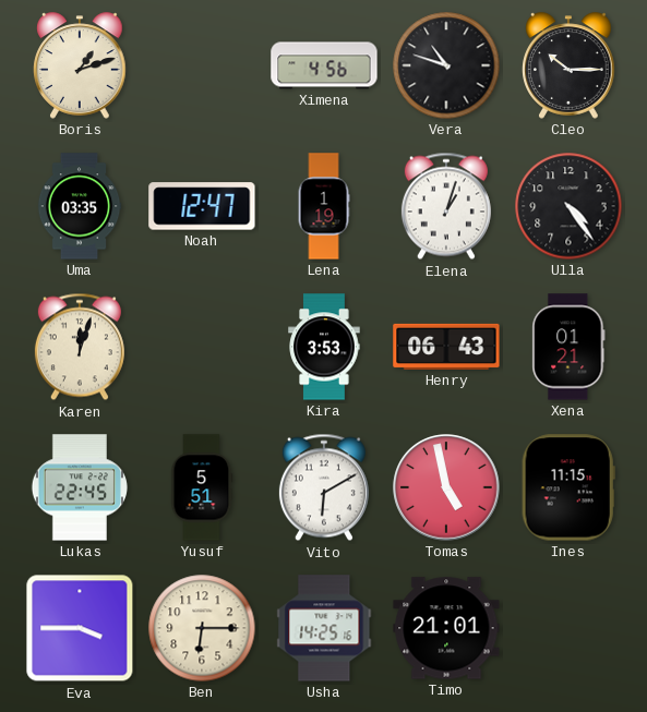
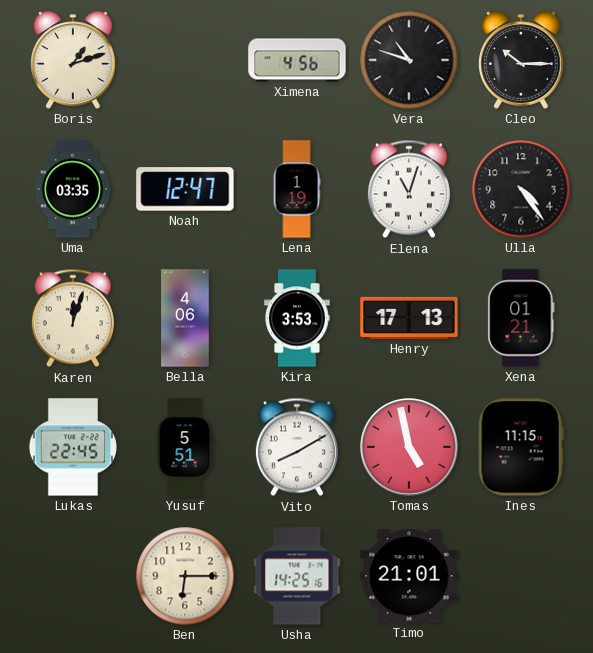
Elena: 1:03 -> 11:03
Bella: none -> 4:06
Henry: 06:43 -> 17:13
Vito: 6:10 -> 8:10
Eva: 3:45 -> none
